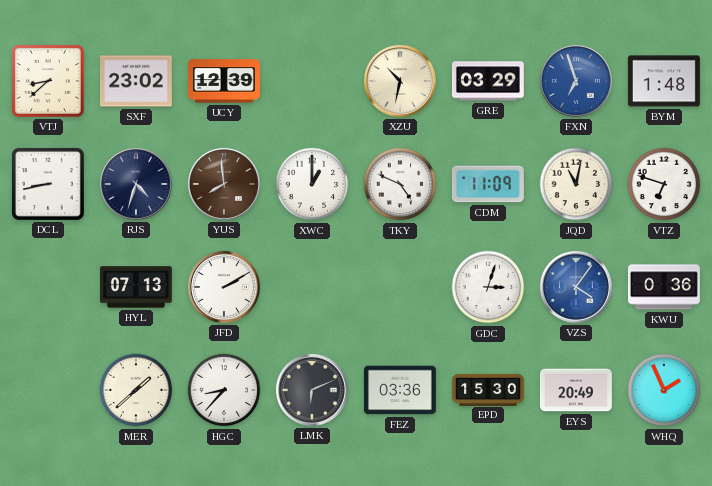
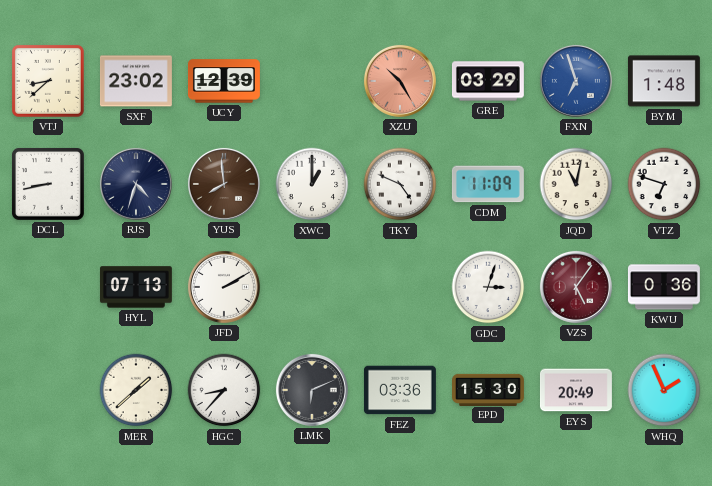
XZU: 10:32 -> 10:25
XZU dial: cream -> salmon
VZS: 4:06 -> 5:06
VZS dial: blue -> burgundy
